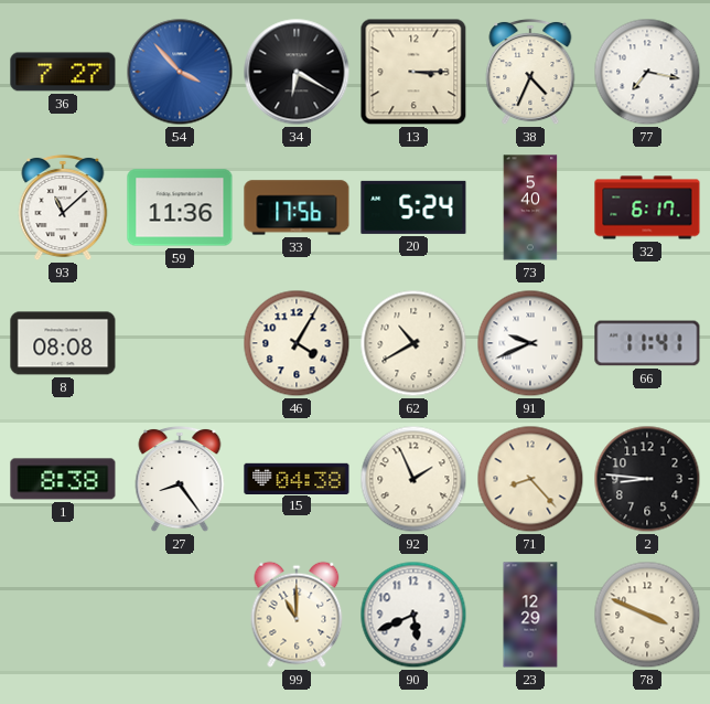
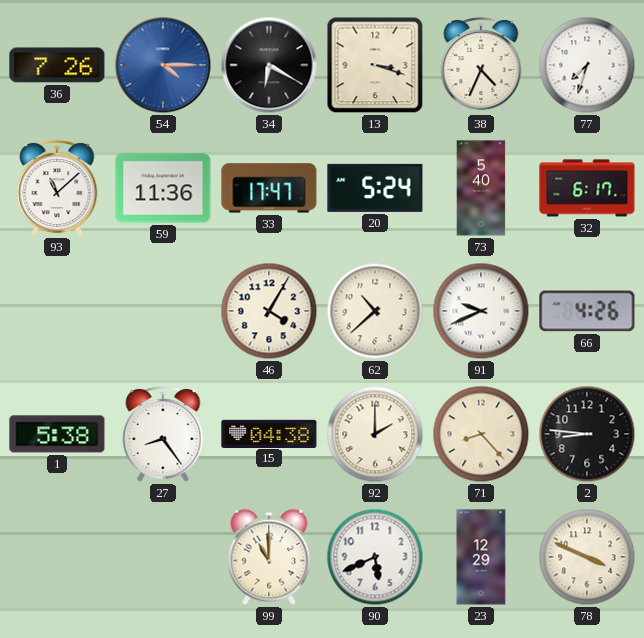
36: 7:27 -> 7:26
54: 3:53 -> 4:15
13: 3:15 -> 3:18
77: 7:17 -> 7:33
33: 17:56 -> 17:47
8: 08:08 -> none
62: 10:40 -> 10:38
66: 11:41 -> 4:26
1: 8:38 -> 5:38
92: 1:56 -> 2:00
